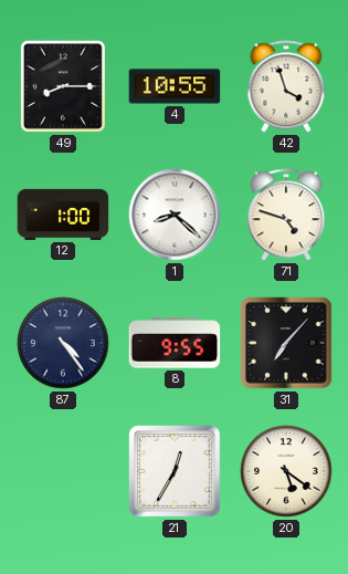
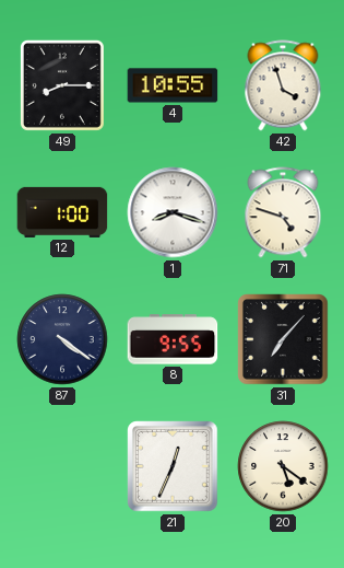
1: 8:22 -> 8:18
87: 4:24 -> 4:21
21: 12:35 -> 12:34
